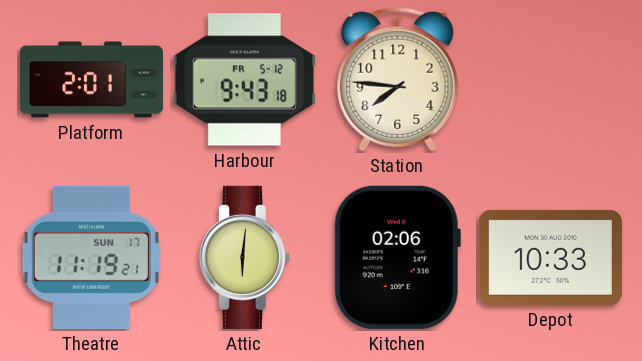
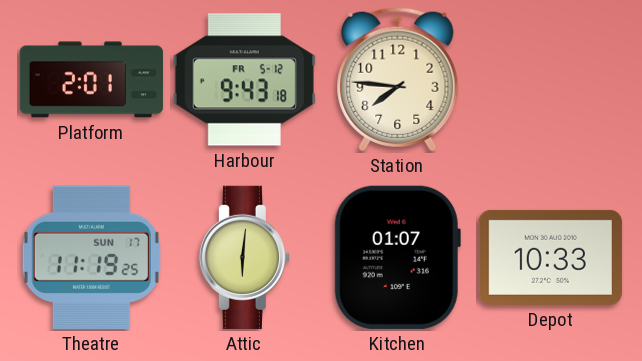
Theatre: 11:19:21 -> 11:19:25
Kitchen: 02:06 -> 01:07
